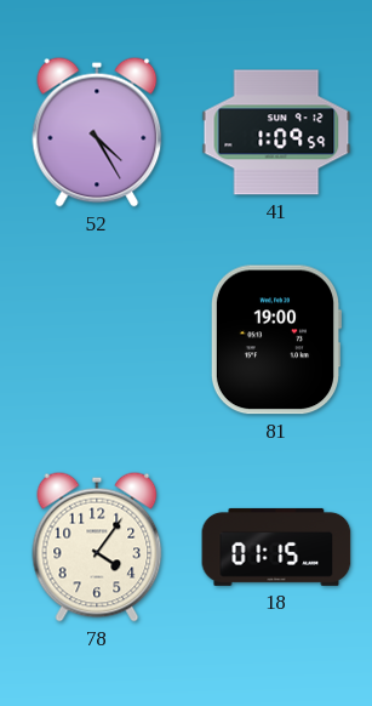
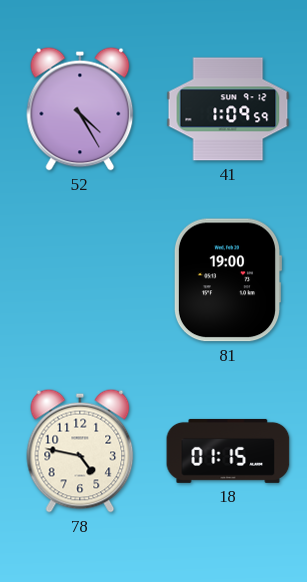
78: 4:06 -> 4:47
